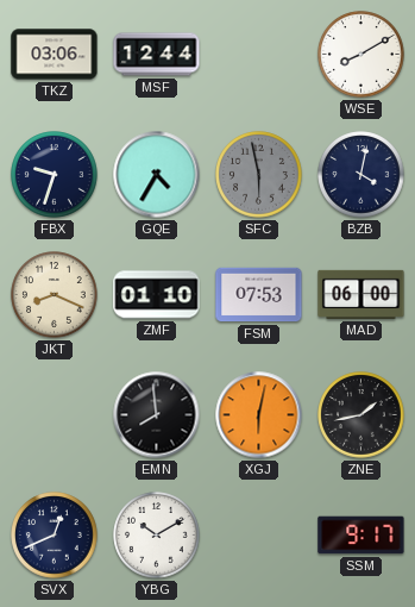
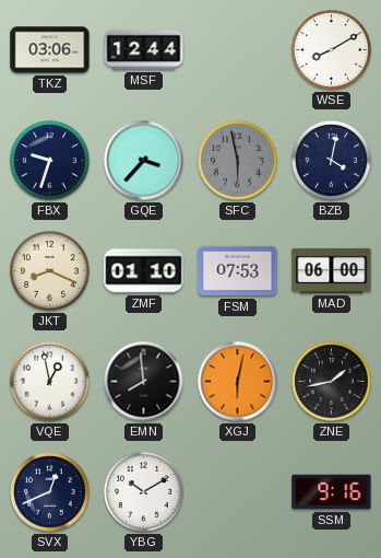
GQE: 4:35 -> 3:37
VQE: none -> 12:58
SSM: 9:17 -> 9:16
